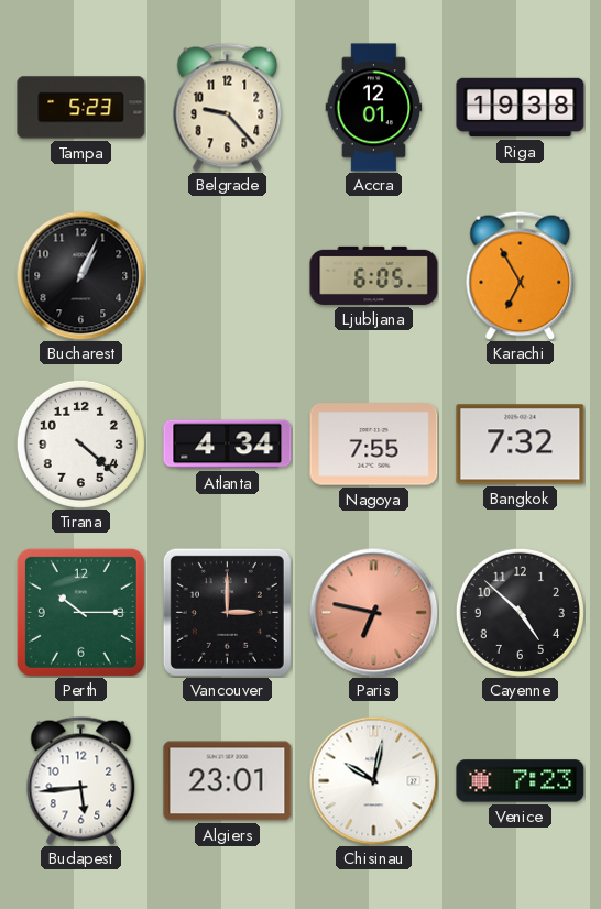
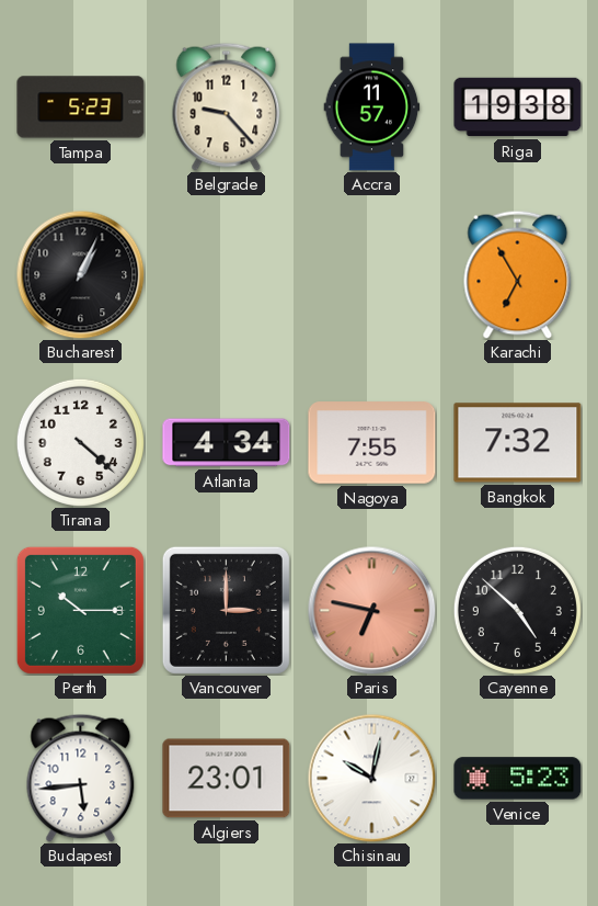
Accra: 12:01 -> 11:57
Ljubljana: 6:05 -> none
Venice: 7:23 -> 5:23
